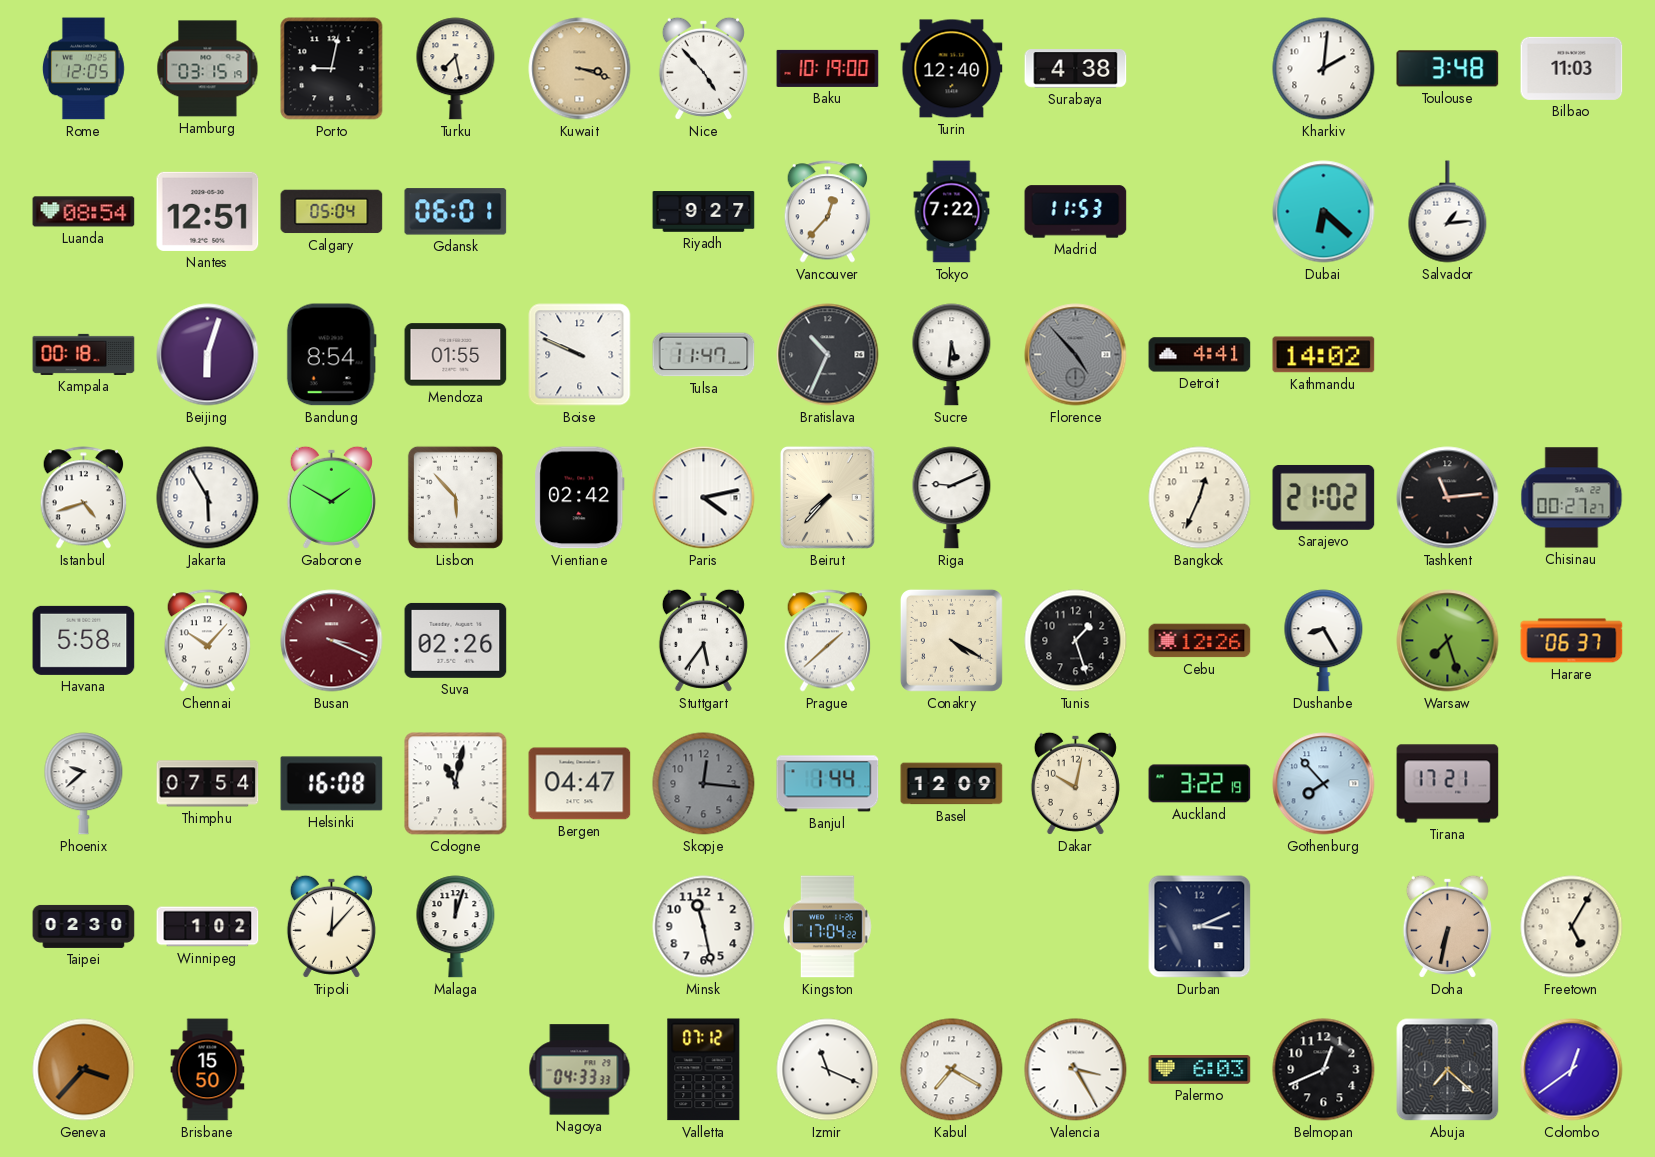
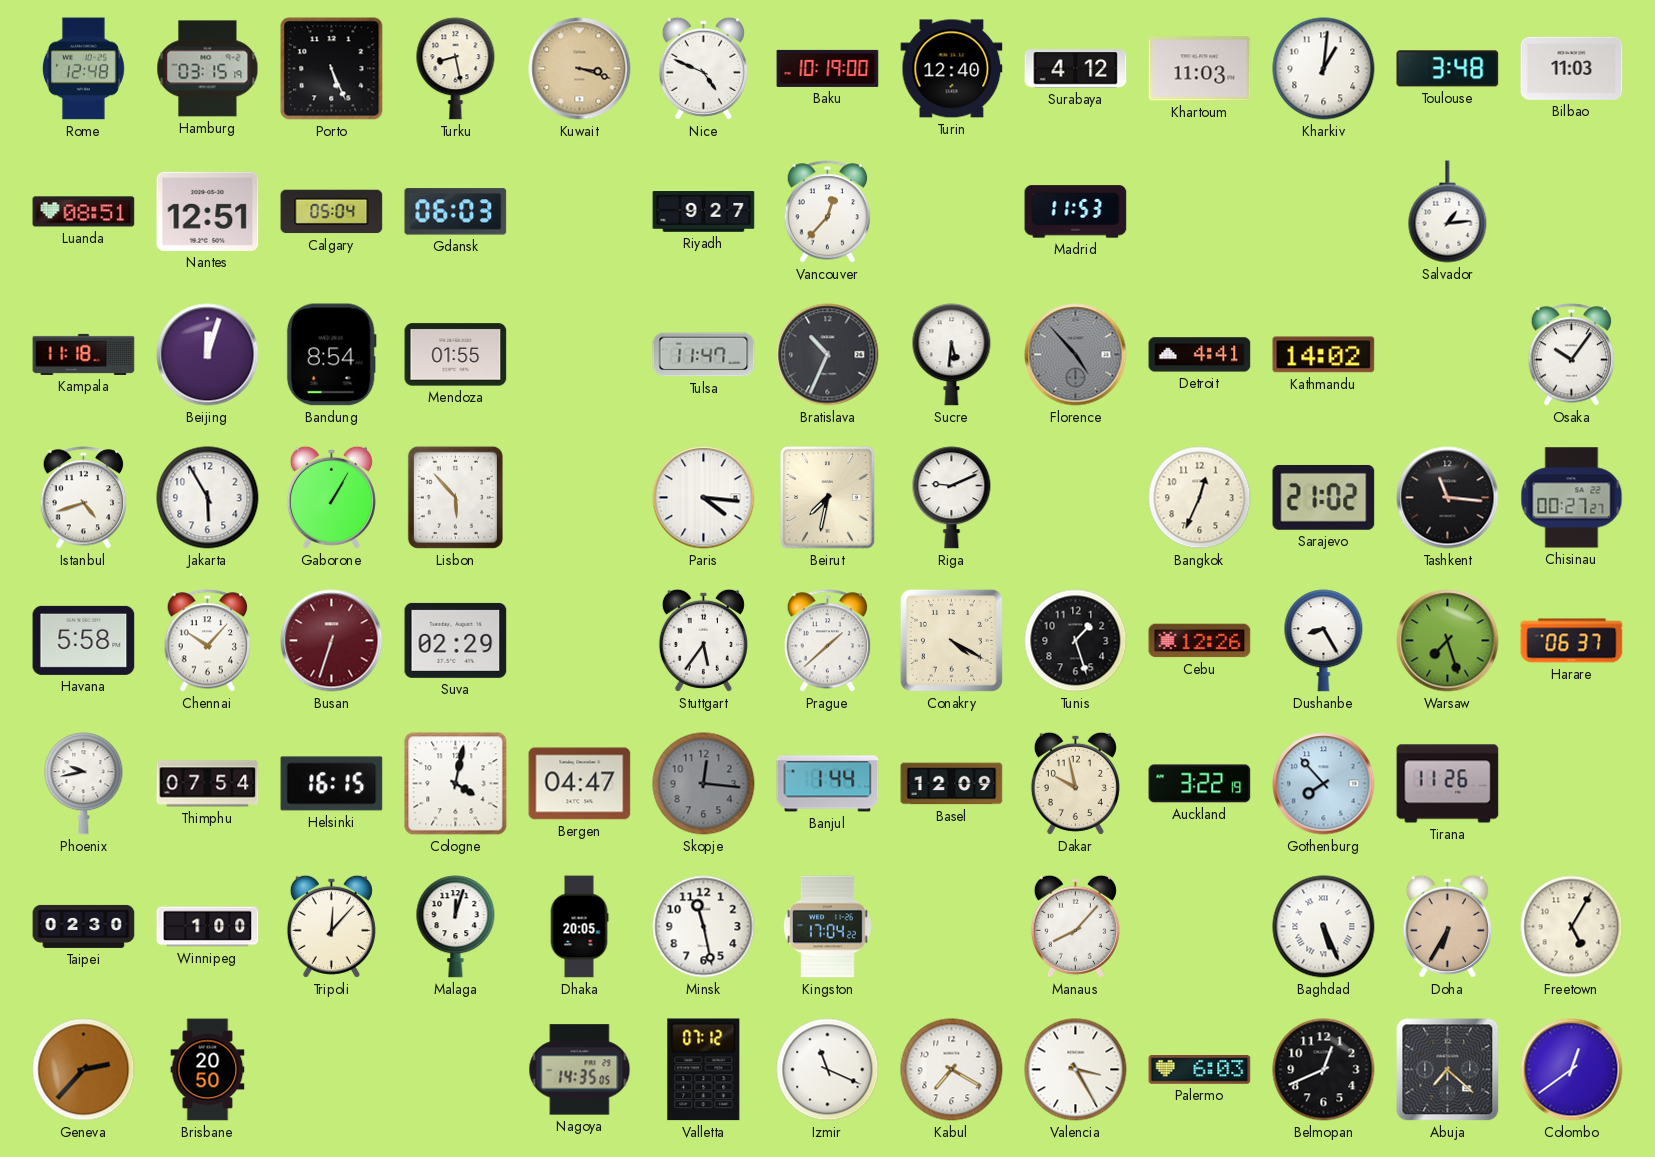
Rome: 12:05 -> 12:48
Porto: 9:02 -> 5:26
Turku: 7:28 -> 8:28
Nice: 4:53 -> 4:49
Surabaya: 4:38 -> 4:12
Khartoum: none -> 11:03
Kharkiv: 2:01 -> 1:01
Luanda: 08:54 -> 08:51
Gdansk: 06:01 -> 06:03
Tokyo: 7:22 -> none
Dubai: 6:22 -> none
Kampala: 00:18 -> 11:18
Beijing: 6:03 -> 12:03
Boise: 9:49 -> none
Osaka: none -> 10:06
Gaborone: 1:50 -> 1:05
Vientiane: 02:42 -> none
Paris: 4:13 -> 4:16
Beirut: 7:37 -> 7:32
Tashkent: 11:14 -> 11:16
Busan: 3:19 -> 6:33
Suva: 02:26 -> 02:29
Phoenix: 9:38 -> 9:43
Helsinki: 16:08 -> 16:15
Cologne: 11:02 -> 4:02
Dakar: 10:02 -> 9:58
Tirana: 17:21 -> 11:26
Winnipeg: 1:02 -> 1:00
Dhaka: none -> 20:05
Manaus: none -> 8:07
Durban: 3:11 -> none
Baghdad: none -> 5:26
Doha: 6:32 -> 6:35
Geneva: 3:37 -> 2:37
Brisbane: 15:50 -> 20:50
Nagoya: 04:33 -> 14:35
